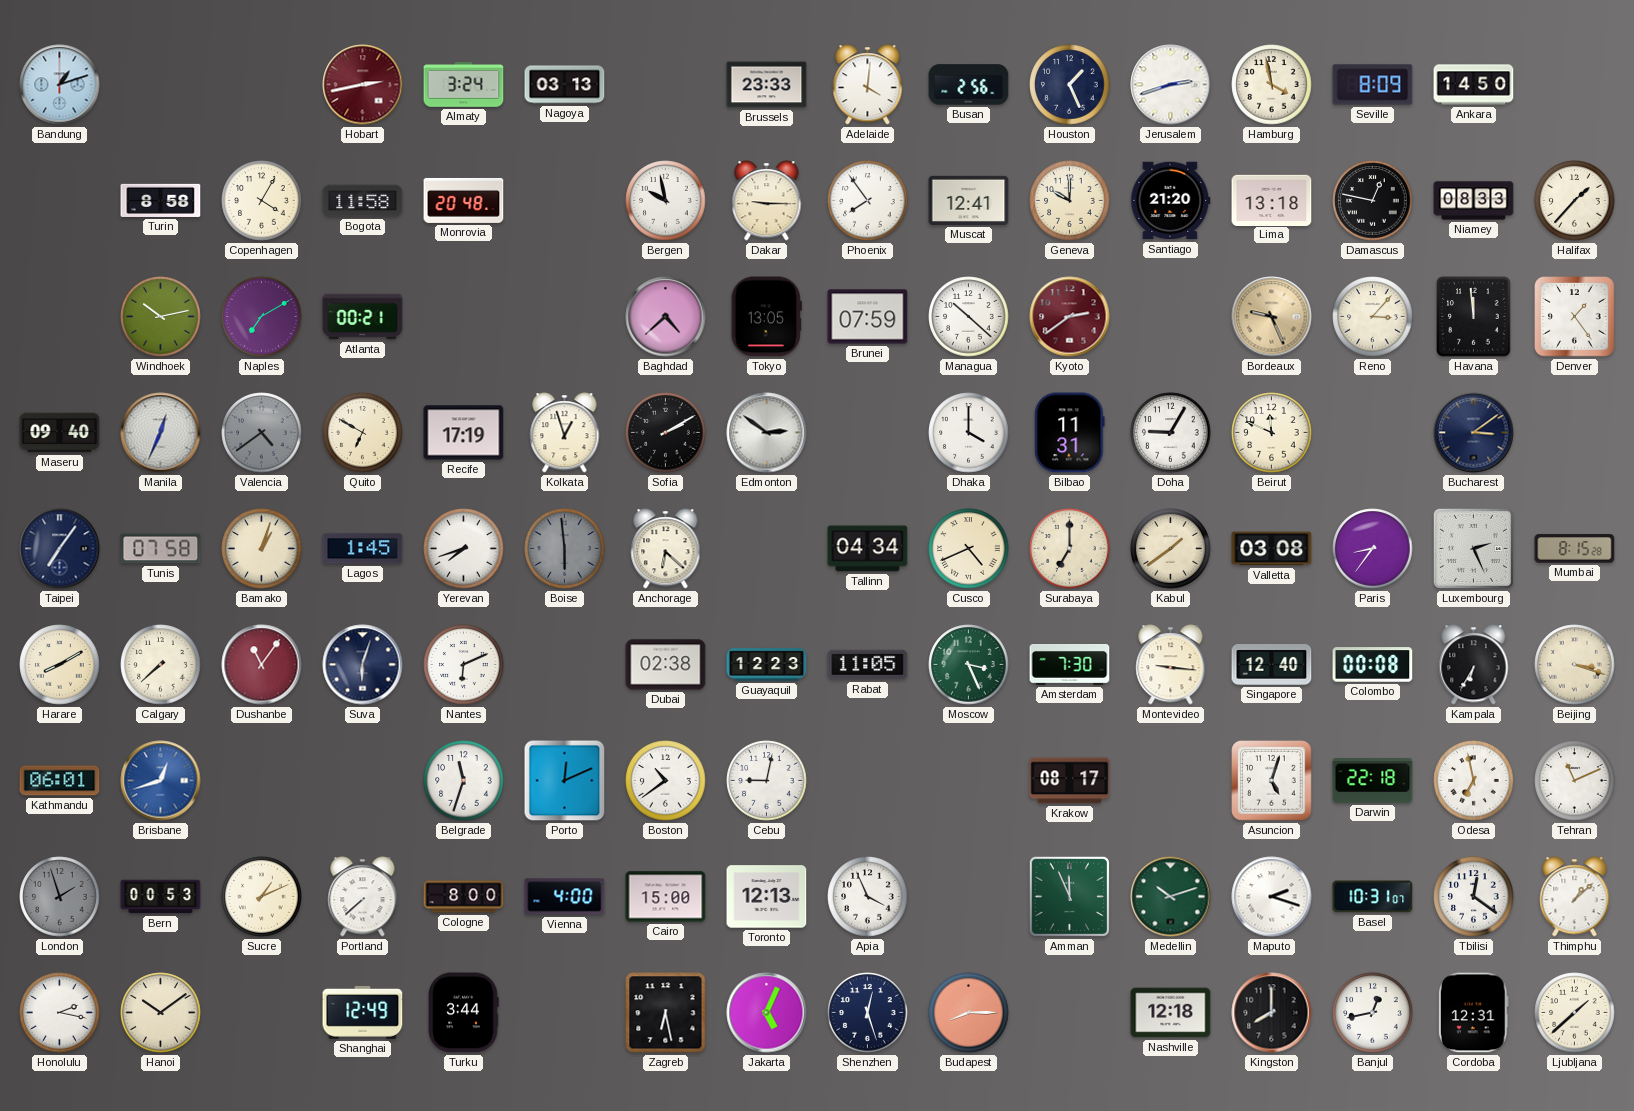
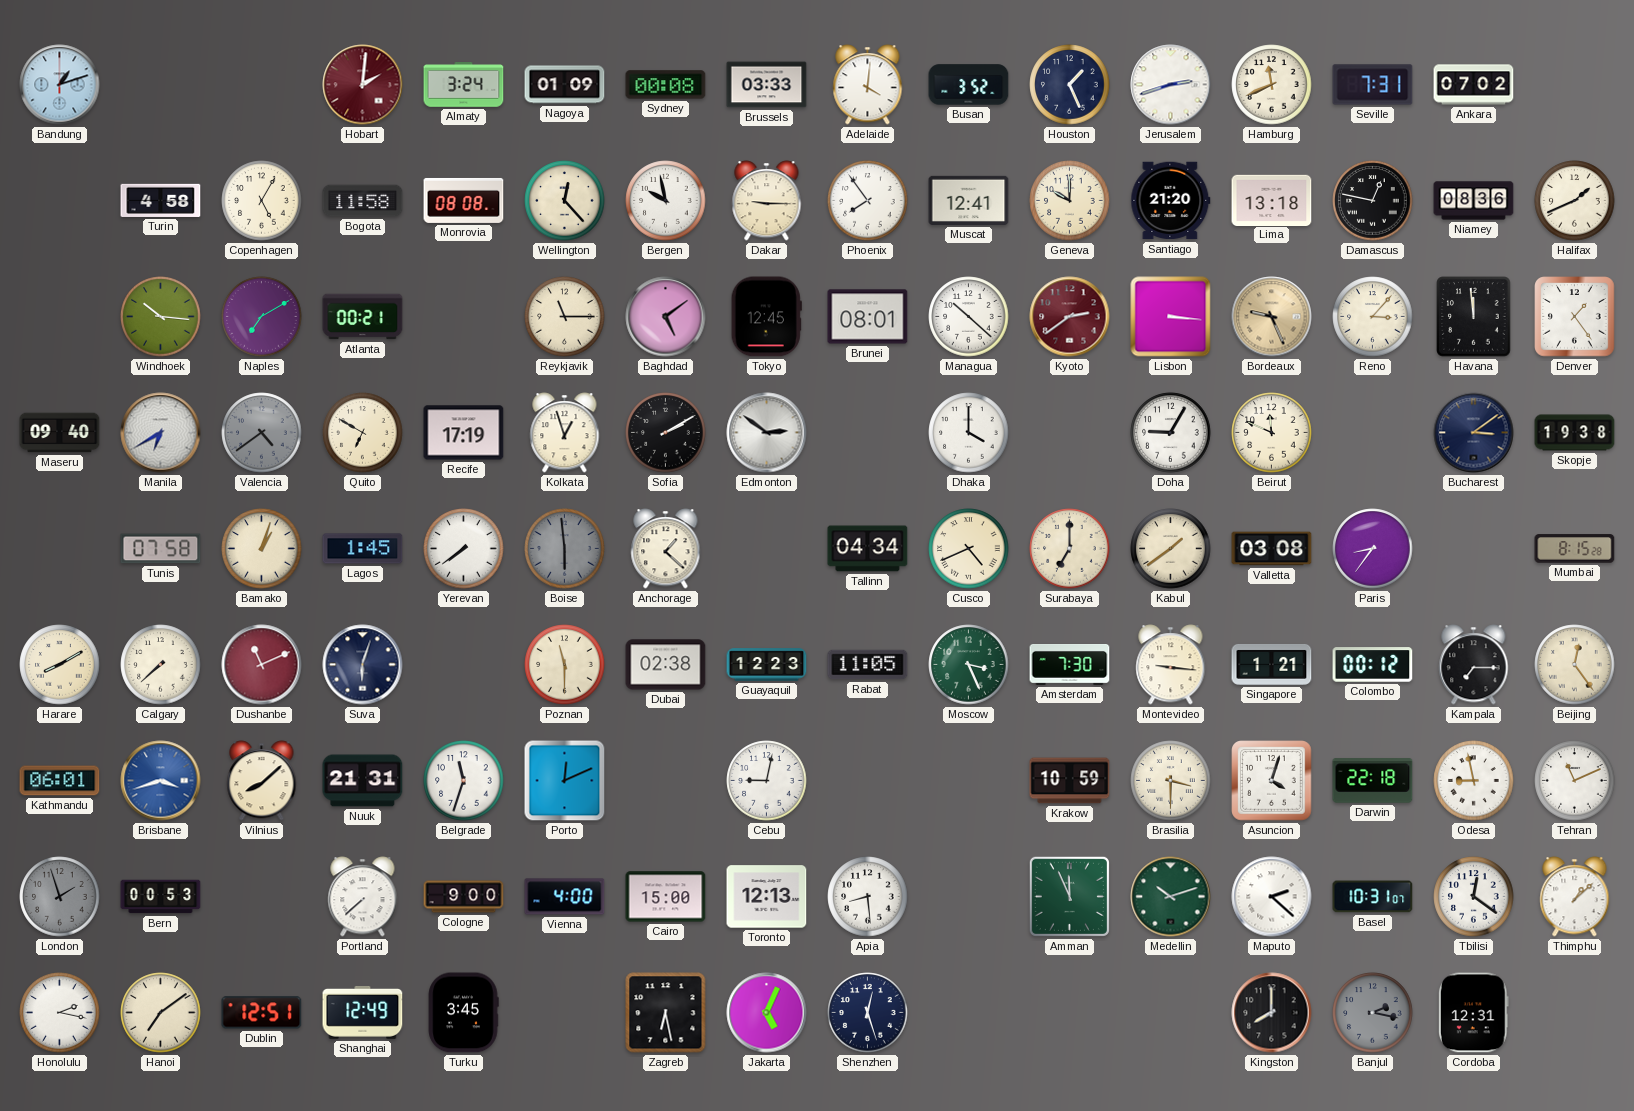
Hobart: 2:43 -> 2:01
Nagoya: 03:13 -> 01:09
Sydney: none -> 00:08
Brussels: 23:33 -> 03:33
Busan: 2:56 -> 3:52
Hamburg: 3:58 -> 11:41
Seville: 8:09 -> 7:31
Ankara: 14:50 -> 07:02
Turin: 8:58 -> 4:58
Copenhagen: 4:05 -> 5:05
Monrovia: 20:48 -> 08:08
Wellington: none -> 12:23
Niamey: 08:33 -> 08:36
Halifax: 1:37 -> 1:41
Windhoek: 10:13 -> 10:16
Reykjavik: none -> 11:15
Baghdad: 4:38 -> 5:09
Tokyo: 13:05 -> 12:45
Brunei: 07:59 -> 08:01
Lisbon: none -> 3:16
Manila: 12:34 -> 6:40
Bilbao: 11:31 -> none
Skopje: none -> 19:38
Taipei: 7:06 -> none
Yerevan: 7:42 -> 7:39
Anchorage: 6:22 -> 1:22
Luxembourg: 2:26 -> none
Dushanbe: 11:06 -> 11:11
Nantes: 6:11 -> none
Poznan: none -> 11:30
Singapore: 12:40 -> 1:21
Colombo: 00:08 -> 00:12
Kampala: 6:35 -> 7:15
Beijing: 3:18 -> 12:24
Brisbane: 12:42 -> 3:42
Vilnius: none -> 8:08
Nuuk: none -> 21:31
Boston: 10:39 -> none
Krakow: 08:17 -> 10:59
Brasilia: none -> 3:30
Asuncion: 5:03 -> 4:03
Odesa: 6:58 -> 8:58
Sucre: 1:11 -> none
Cologne: 8:00 -> 9:00
Apia: 3:56 -> 8:29
Maputo: 2:18 -> 2:22
Hanoi: 10:09 -> 7:09
Dublin: none -> 12:51
Turku: 3:44 -> 3:45
Budapest: 8:15 -> none
Nashville: 12:18 -> none
Banjul: 12:43 -> 2:17
Banjul dial: white -> grey
Ljubljana: 1:38 -> none
